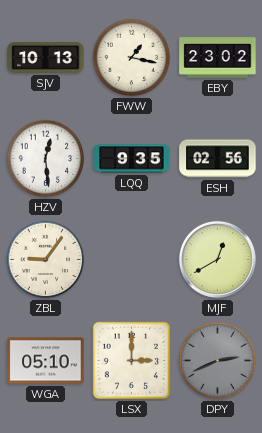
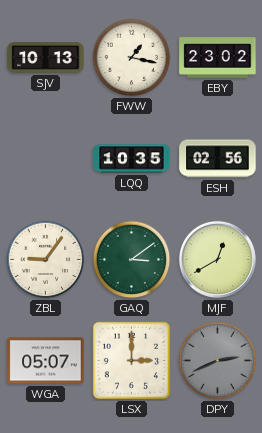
HZV: 12:29 -> none
LQQ: 9:35 -> 10:35
GAQ: none -> 3:09
WGA: 05:10 -> 05:07
